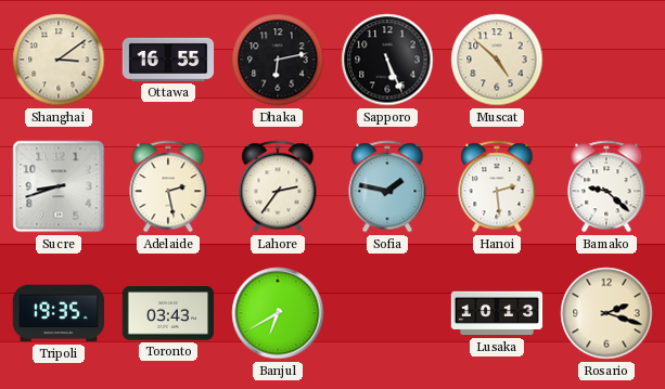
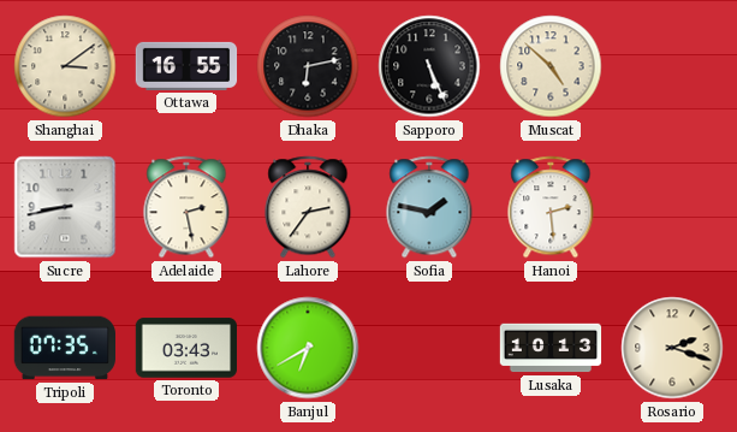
Sucre: 8:42 -> 8:43
Bamako: 9:22 -> none
Tripoli: 19:35 -> 07:35
